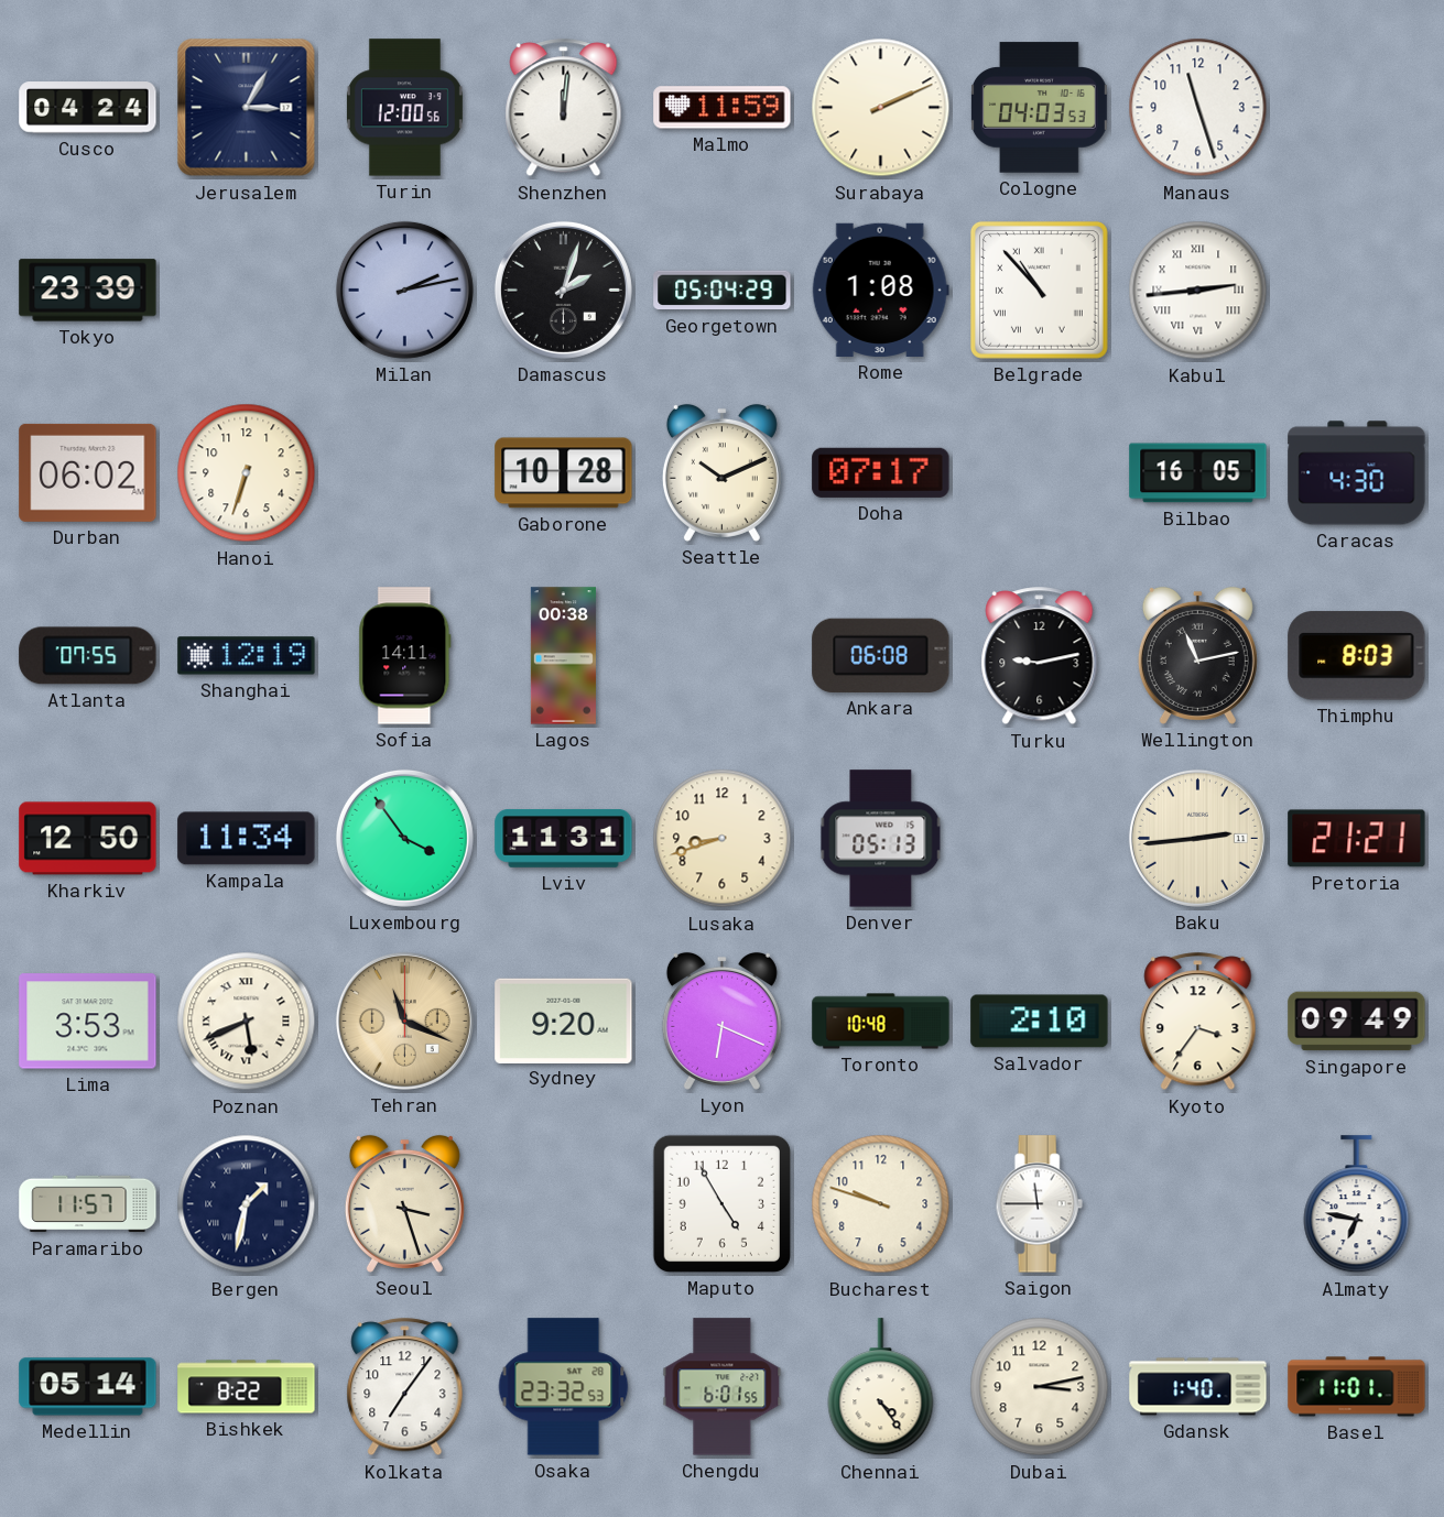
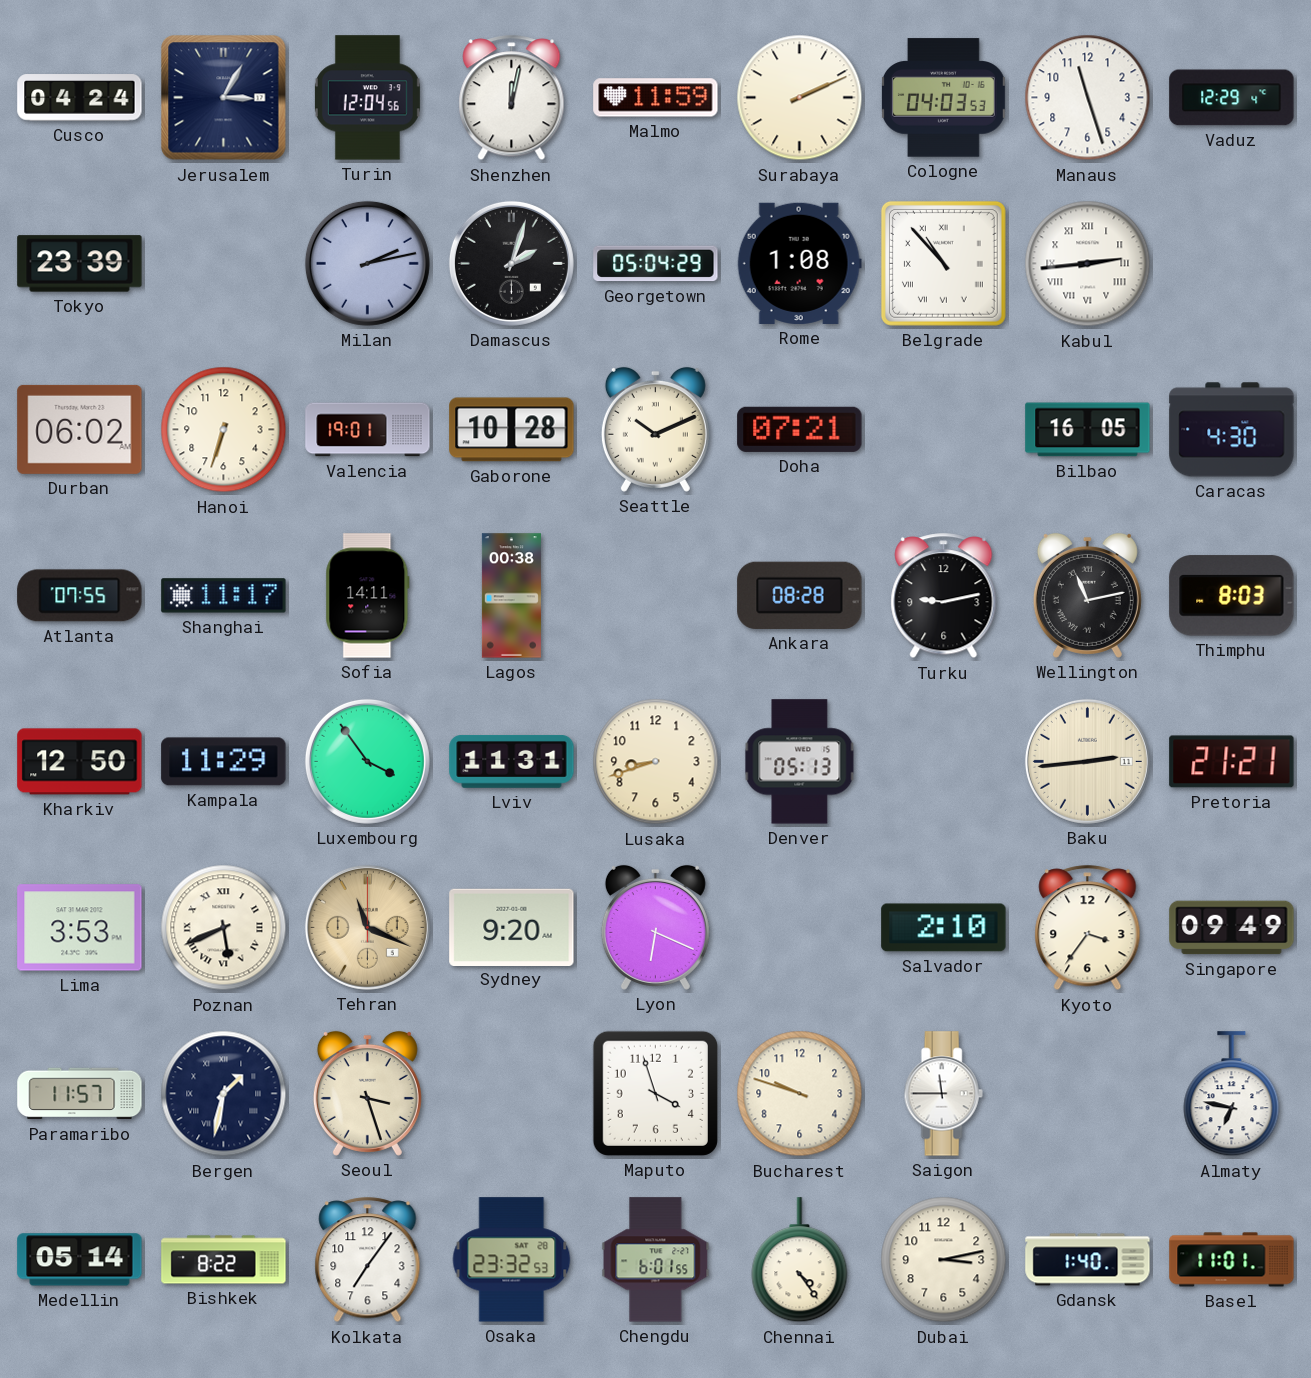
Turin: 12:00 -> 12:04
Shenzhen: 12:01 -> 12:02
Vaduz: none -> 12:29
Valencia: none -> 19:01
Doha: 07:17 -> 07:21
Shanghai: 12:19 -> 11:17
Ankara: 06:08 -> 08:28
Kampala: 11:34 -> 11:29
Toronto: 10:48 -> none
Maputo: 4:55 -> 3:57
